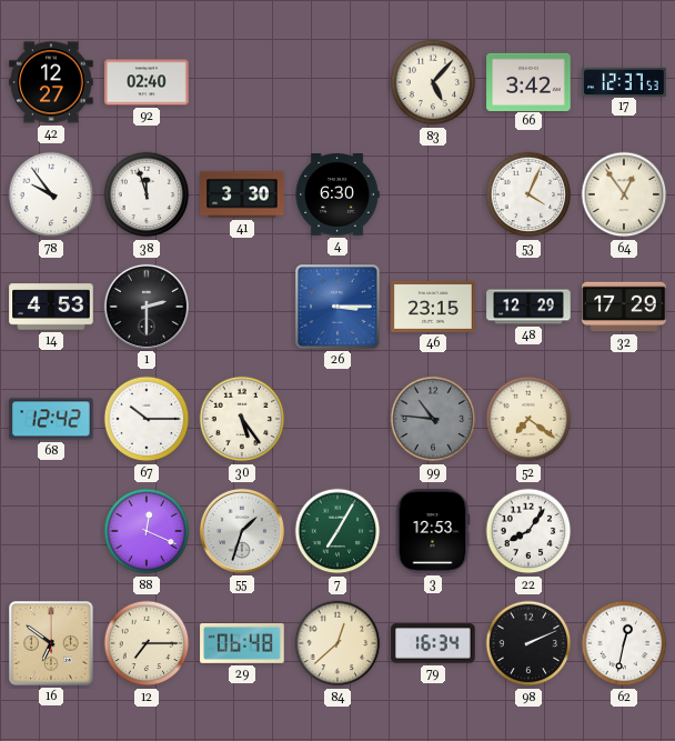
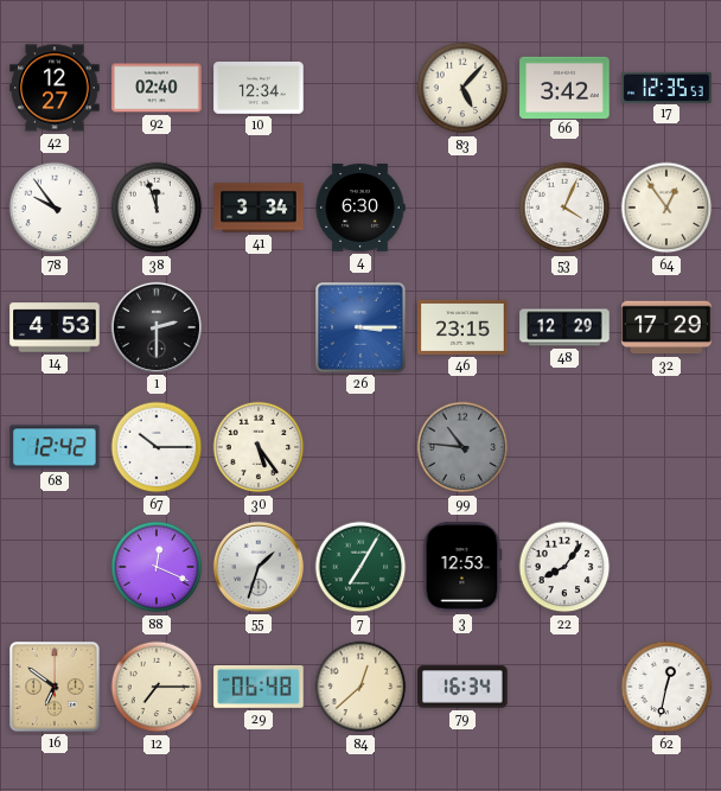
10: none -> 12:34
17: 12:37 -> 12:35
41: 3:30 -> 3:34
52: 7:21 -> none
98: 2:11 -> none
